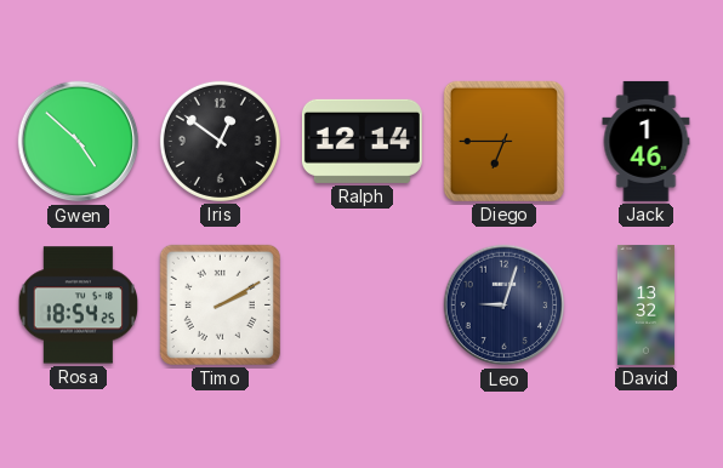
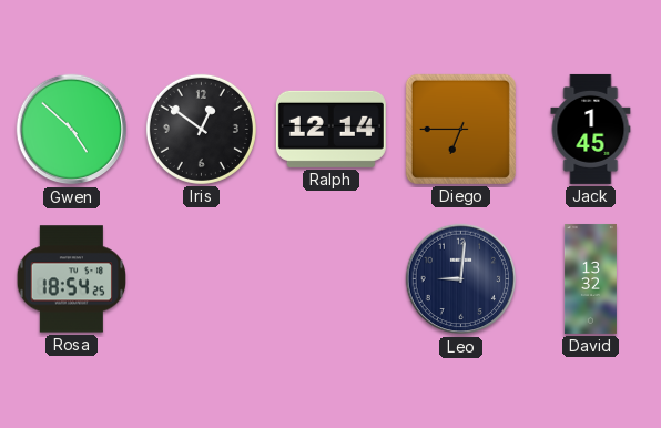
Jack: 1:46 -> 1:45
Timo: 2:10 -> none
Leo: 9:03 -> 9:01
